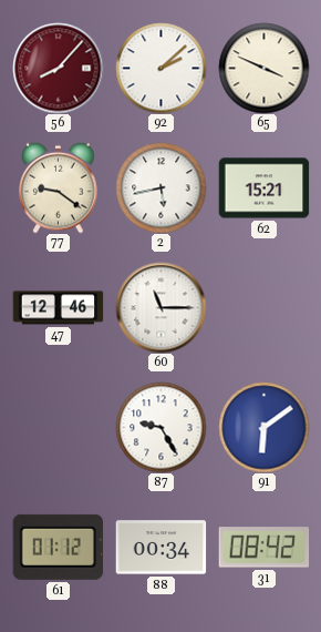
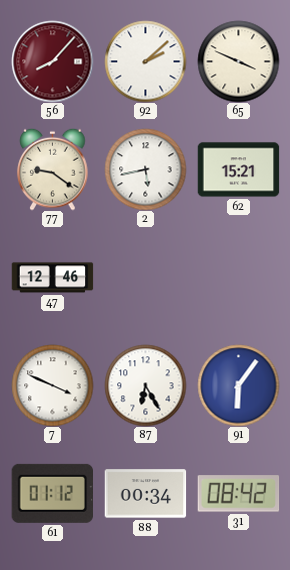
60: 11:15 -> none
7: none -> 3:49
87: 9:25 -> 6:25
91: 6:09 -> 6:06
